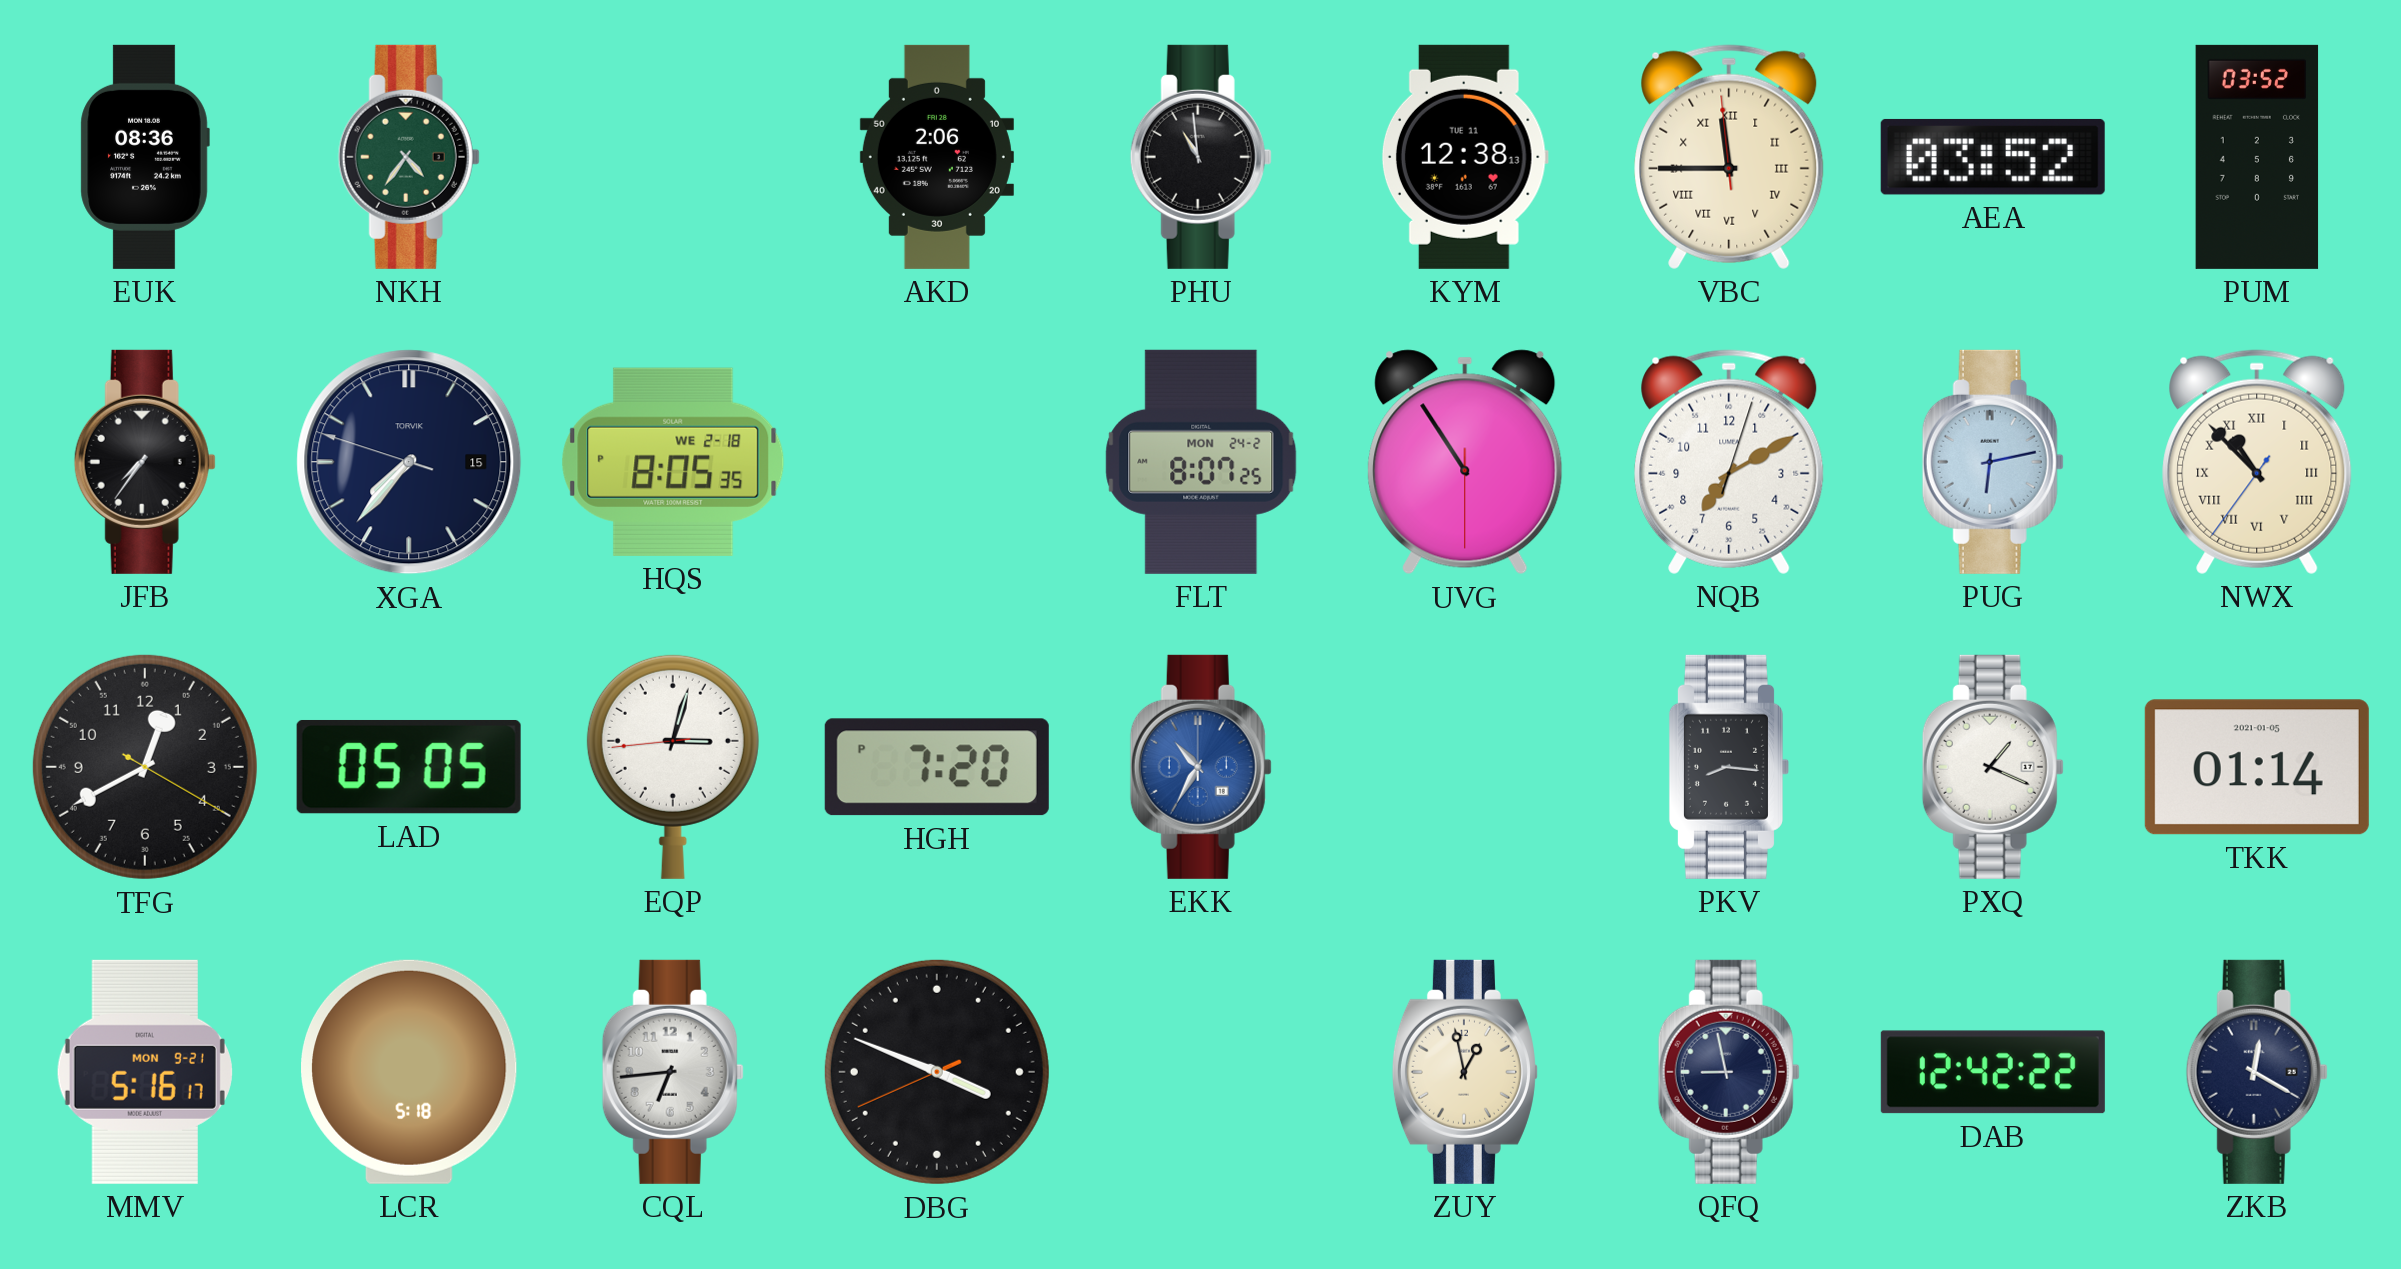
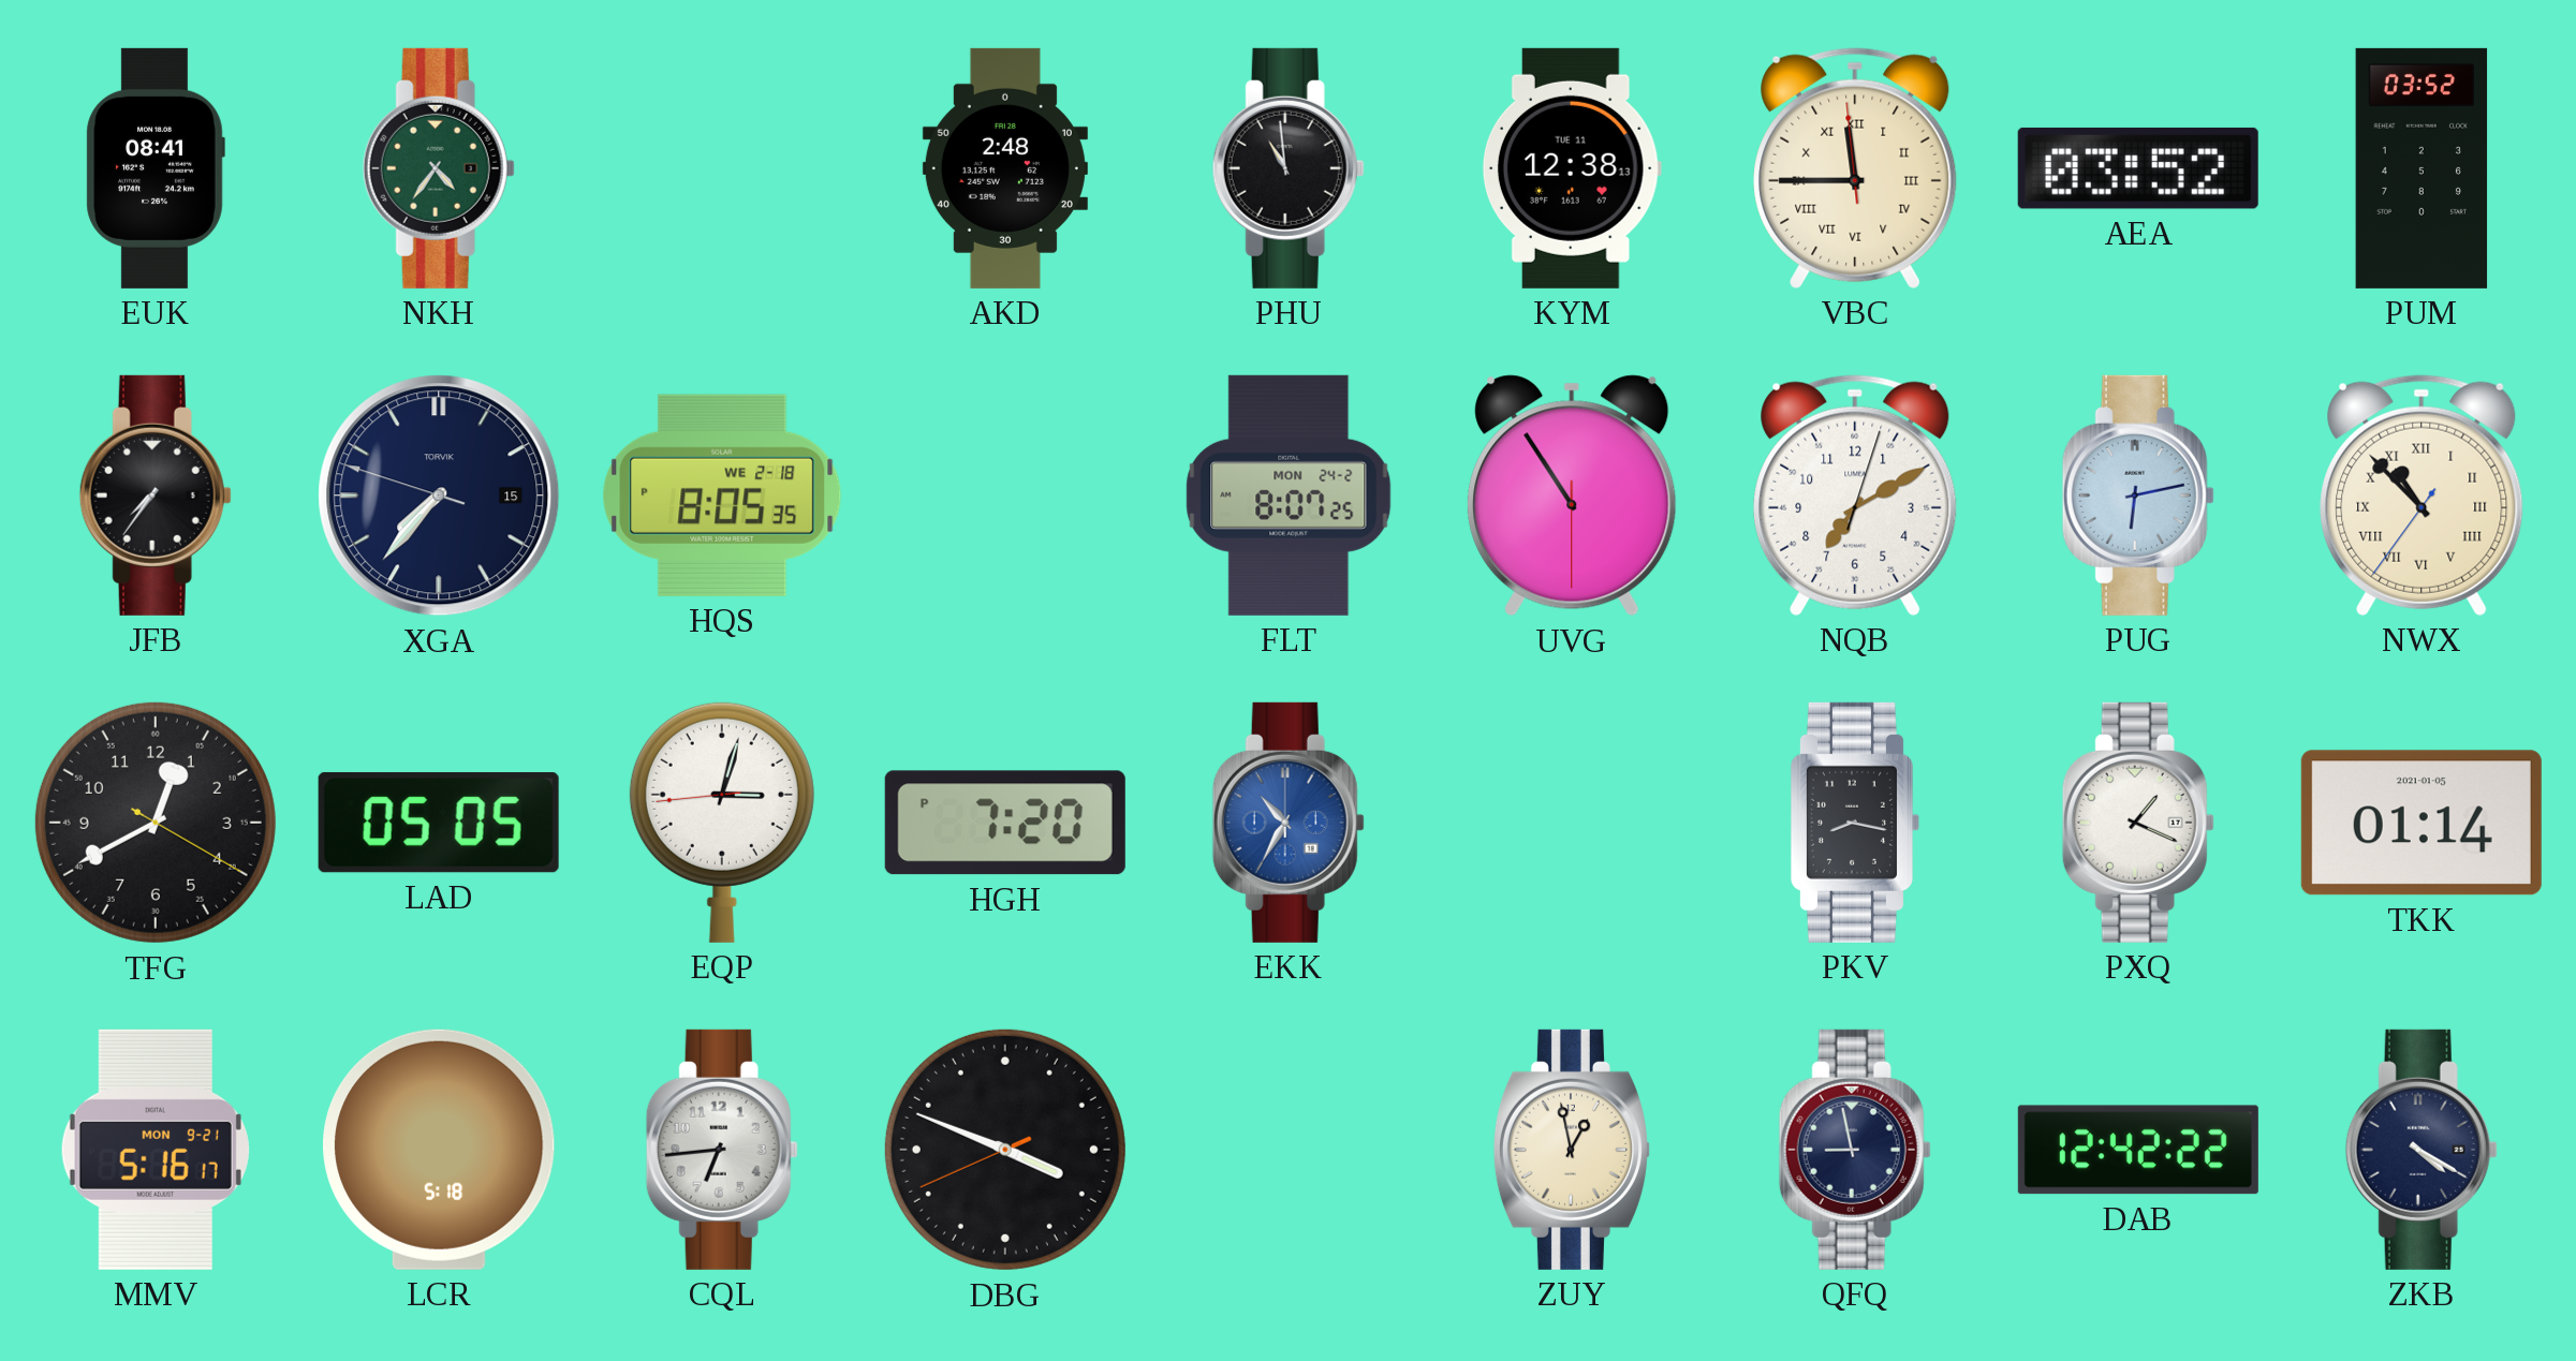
EUK: 08:36 -> 08:41
AKD: 2:06 -> 2:48
PKV: 8:16 -> 8:17
ZKB: 12:20 -> 4:20
